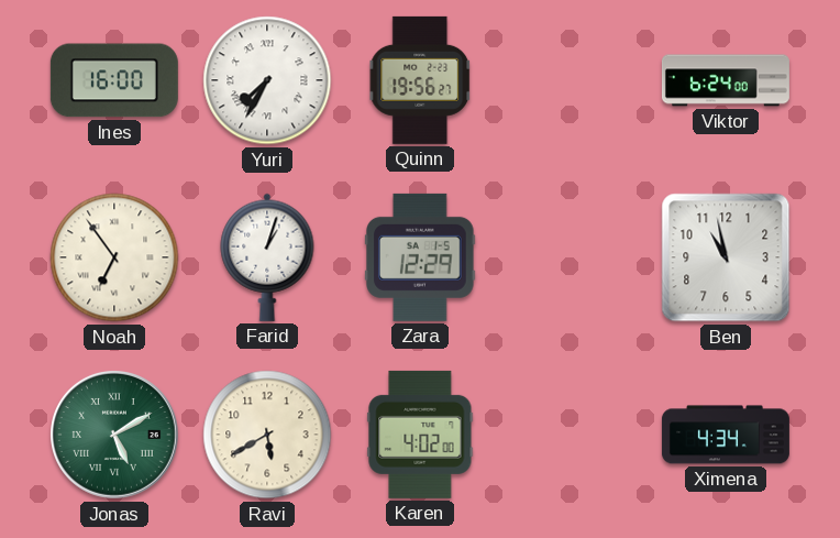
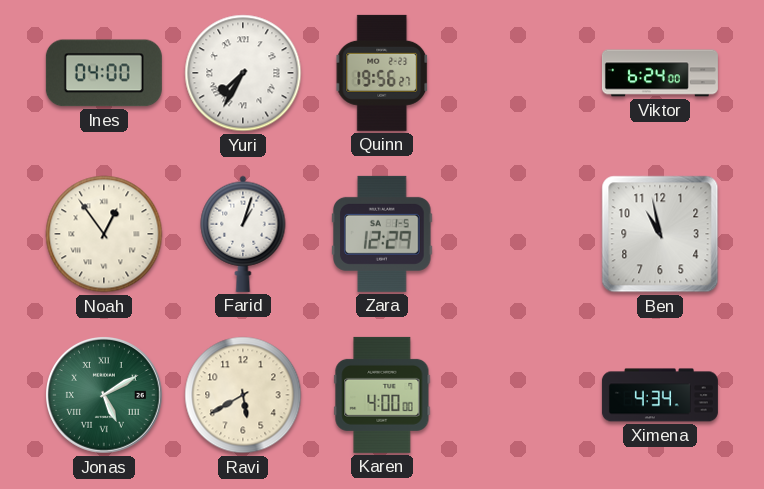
Ines: 16:00 -> 04:00
Noah: 6:54 -> 12:54
Karen: 4:02 -> 4:00
